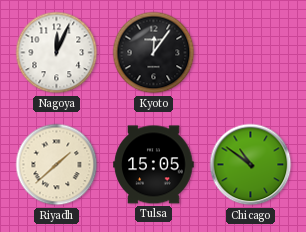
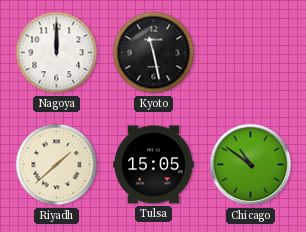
Nagoya: 12:04 -> 12:00
Kyoto: 12:06 -> 11:28
